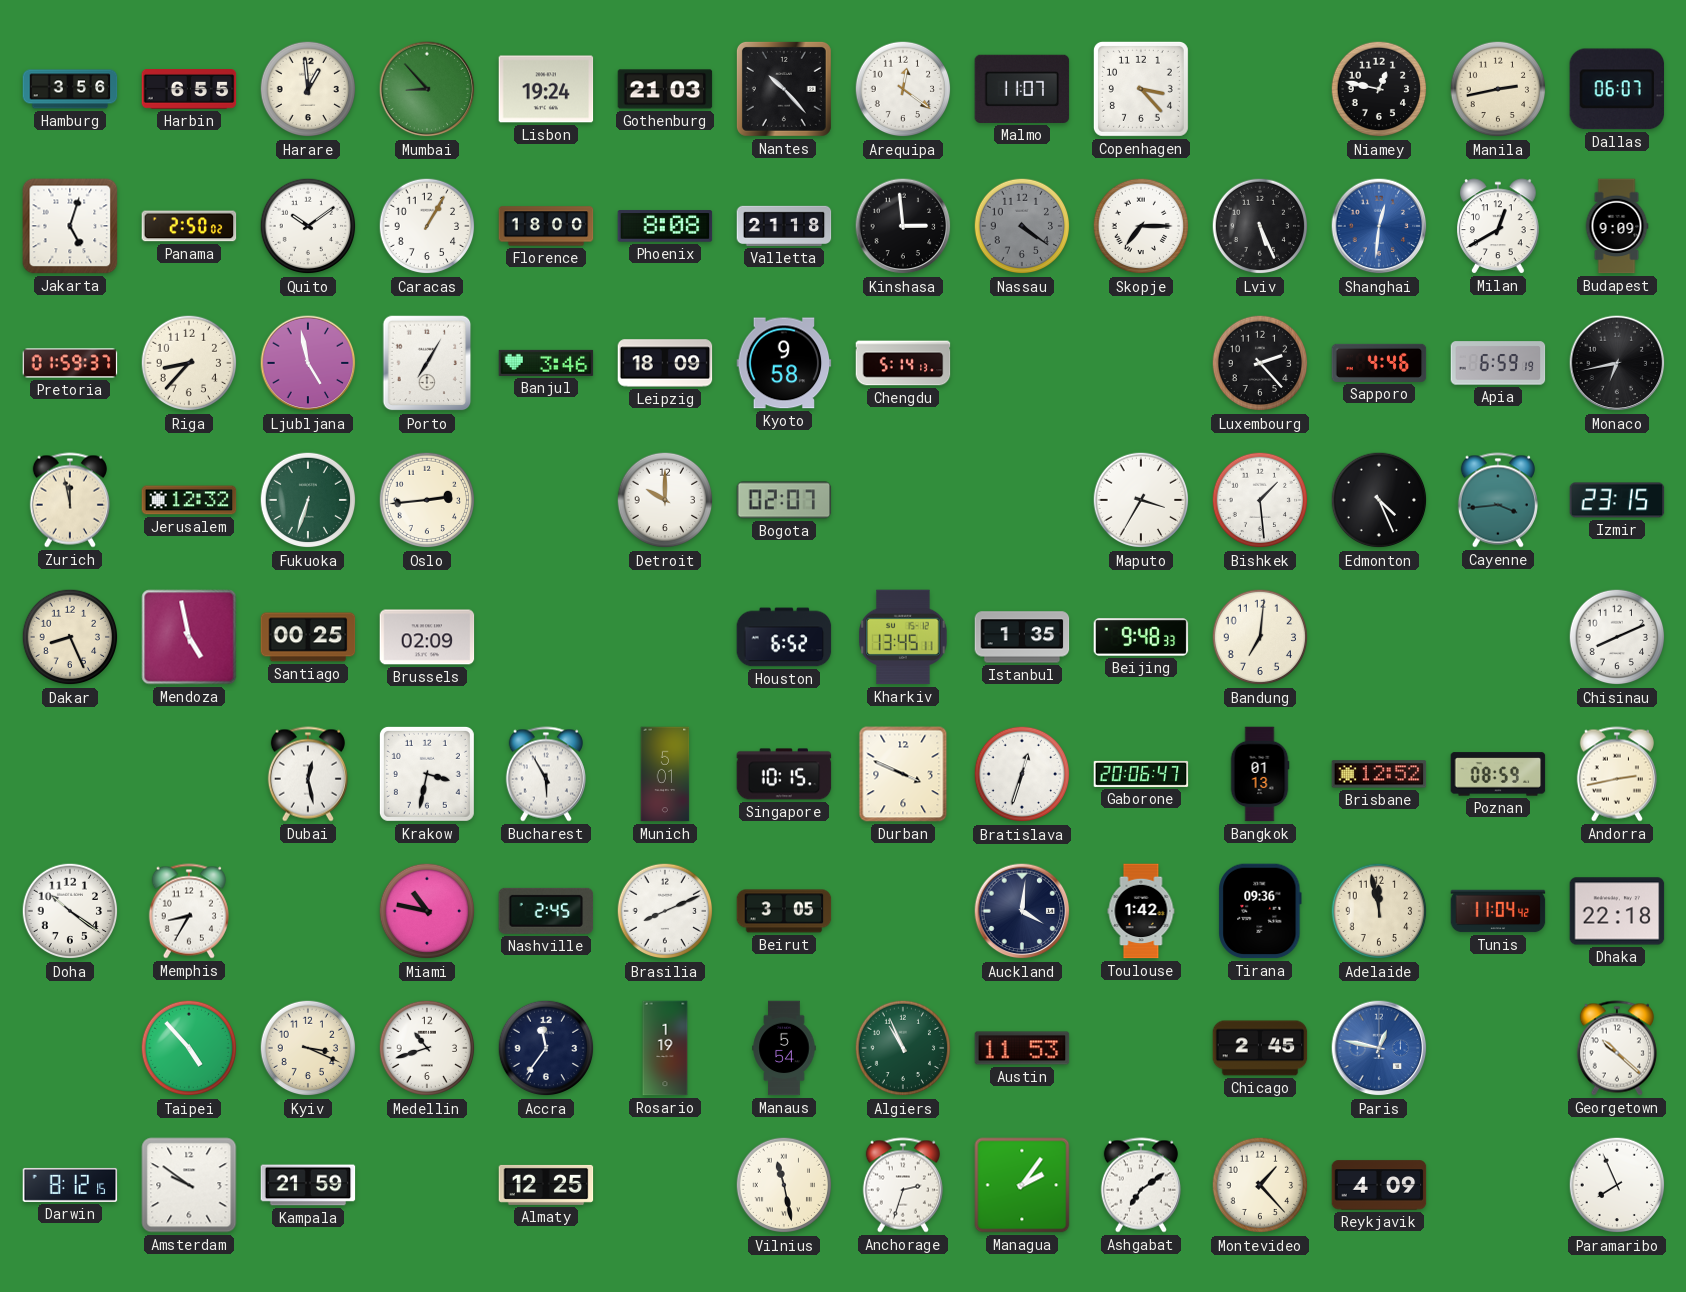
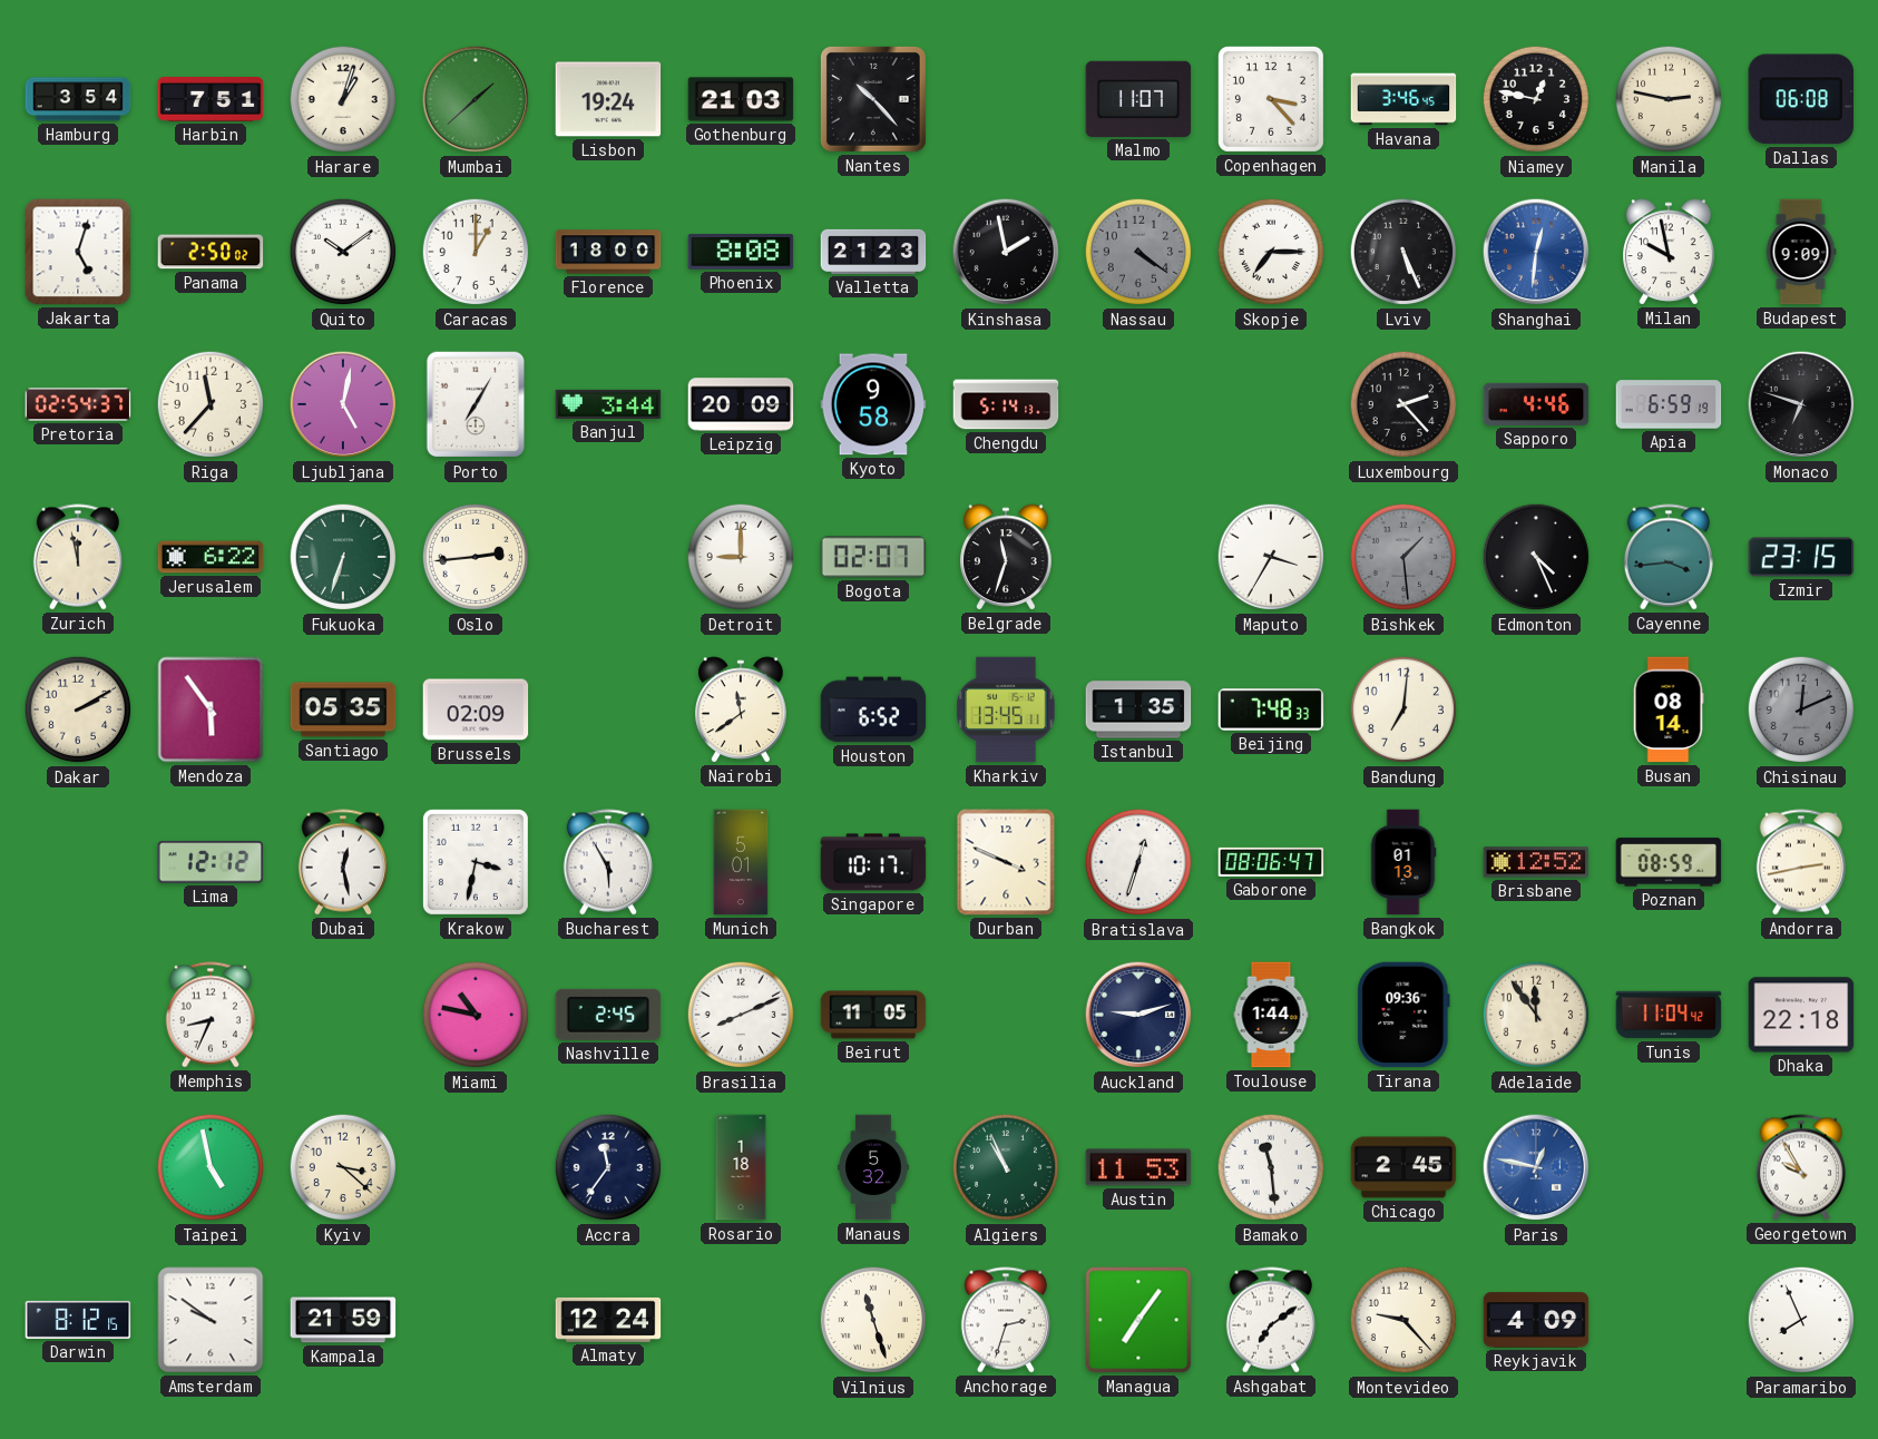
Hamburg: 3:56 -> 3:54
Harbin: 6:55 -> 7:51
Harare: 12:59 -> 1:03
Mumbai: 8:53 -> 1:38
Arequipa: 12:21 -> none
Havana: none -> 3:46
Manila: 2:43 -> 2:47
Dallas: 06:07 -> 06:08
Caracas: 1:05 -> 1:00
Valletta: 21:18 -> 21:23
Kinshasa: 2:59 -> 1:58
Milan: 12:40 -> 9:58
Pretoria: 01:59 -> 02:54
Riga: 8:37 -> 11:37
Ljubljana: 4:58 -> 5:02
Banjul: 3:46 -> 3:44
Leipzig: 18:09 -> 20:09
Monaco: 6:43 -> 6:48
Jerusalem: 12:32 -> 6:22
Detroit: 10:00 -> 9:00
Belgrade: none -> 11:33
Bishkek dial: white -> grey
Dakar: 8:26 -> 2:10
Mendoza: 4:58 -> 5:54
Santiago: 00:25 -> 05:35
Nairobi: none -> 11:39
Beijing: 9:48 -> 7:48
Busan: none -> 08:14
Chisinau: 8:11 -> 12:11
Chisinau dial: white -> grey
Lima: none -> 12:12
Singapore: 10:15 -> 10:17
Gaborone: 20:06 -> 08:06
Doha: 10:21 -> none
Memphis: 8:35 -> 8:34
Beirut: 3:05 -> 11:05
Auckland: 4:01 -> 9:12
Toulouse: 1:42 -> 1:44
Adelaide: 11:58 -> 11:54
Taipei: 4:53 -> 4:58
Kyiv: 3:19 -> 3:22
Medellin: 10:42 -> none
Rosario: 1:19 -> 1:18
Manaus: 5:54 -> 5:32
Bamako: none -> 11:29
Georgetown: 10:22 -> 9:55
Almaty: 12:25 -> 12:24
Vilnius: 11:28 -> 11:27
Managua: 2:06 -> 7:06
Montevideo: 1:23 -> 9:23
